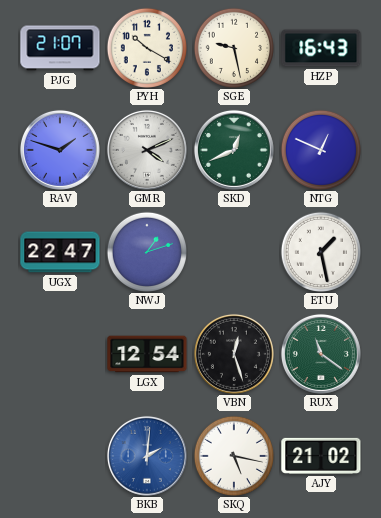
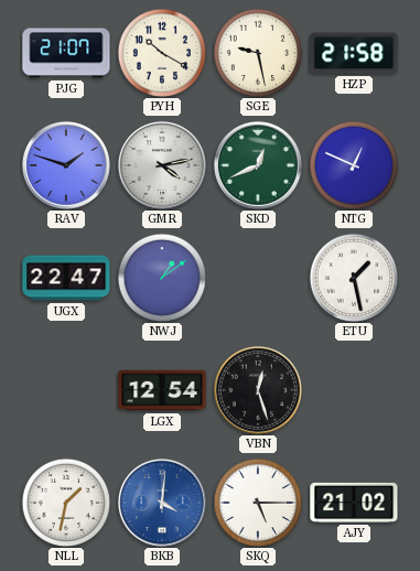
HZP: 16:43 -> 21:58
GMR: 4:11 -> 4:13
NWJ: 1:12 -> 1:09
RUX: 11:21 -> none
NLL: none -> 1:32
BKB: 2:01 -> 4:01
SKQ: 5:17 -> 5:15
